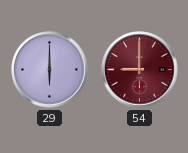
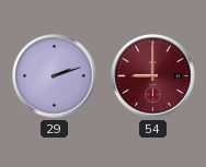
29: 6:00 -> 2:12
